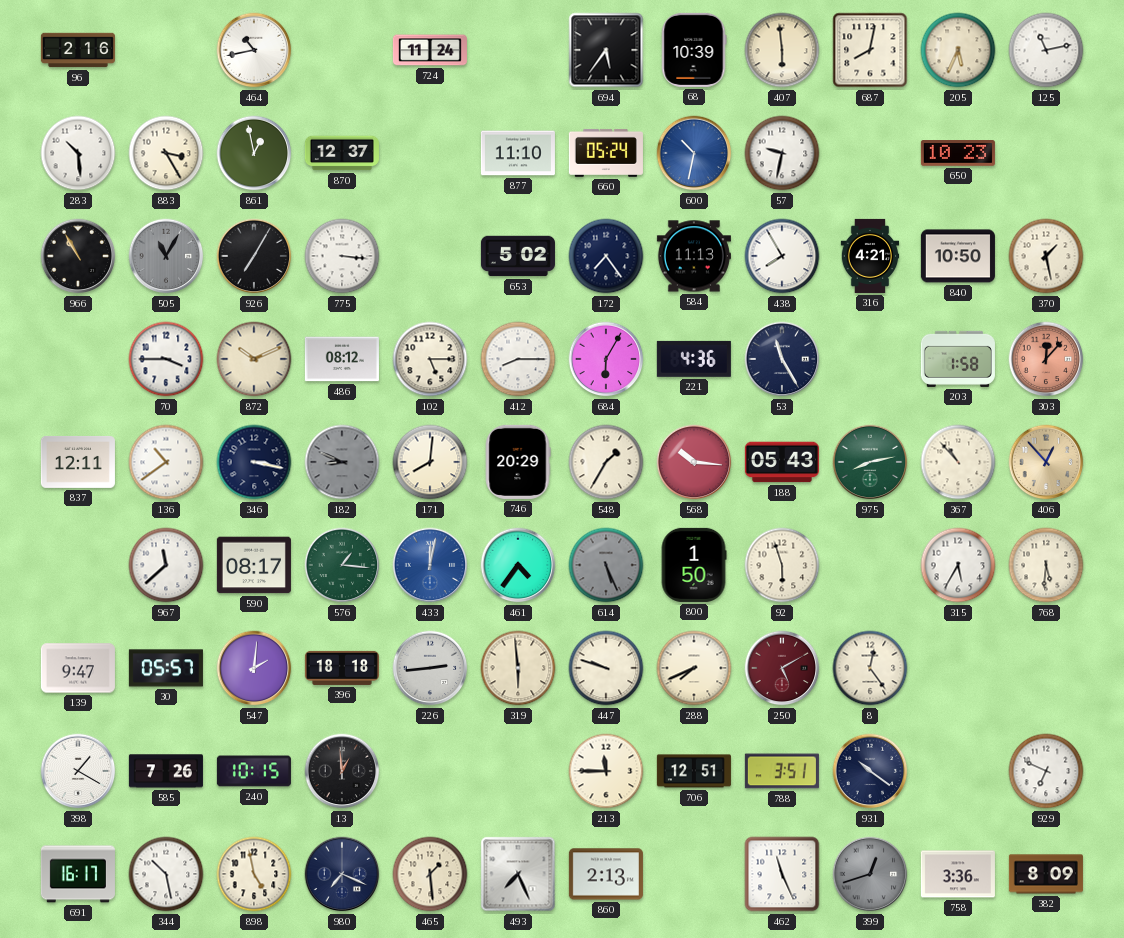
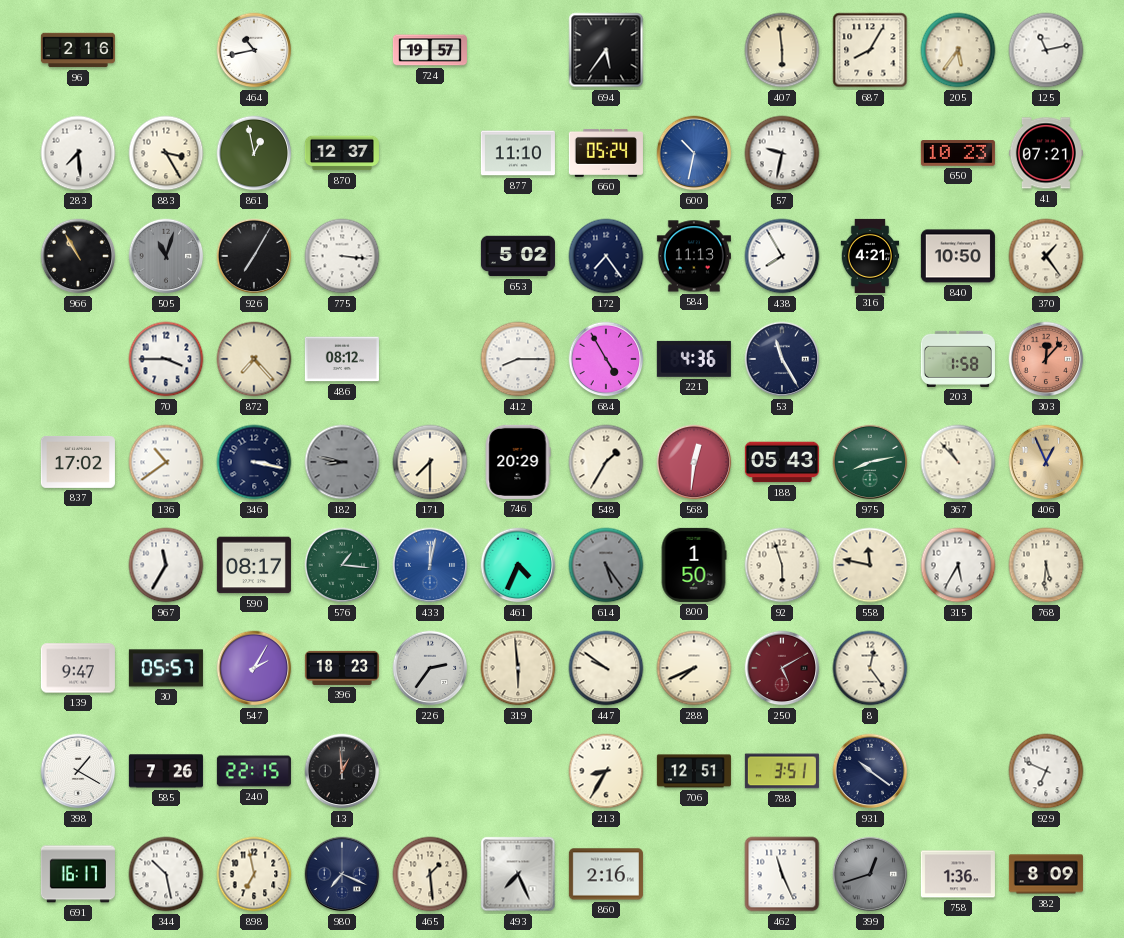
724: 11:24 -> 19:57
68: 10:39 -> none
687: 8:02 -> 8:05
205: 5:34 -> 5:36
283: 10:29 -> 7:29
41: none -> 07:21
505: 11:05 -> 11:03
370: 1:28 -> 1:24
872: 10:11 -> 7:23
102: 5:15 -> none
684: 6:05 -> 4:55
837: 12:11 -> 17:02
182: 8:49 -> 8:47
171: 8:01 -> 7:30
568: 10:16 -> 12:31
406: 12:53 -> 12:56
967: 11:38 -> 11:35
461: 4:36 -> 4:34
614: 5:26 -> 5:24
558: none -> 11:47
547: 2:01 -> 2:05
396: 18:18 -> 18:23
226: 2:44 -> 2:36
447: 9:48 -> 9:51
240: 10:15 -> 22:15
213: 11:45 -> 8:35
898: 4:58 -> 6:58
860: 2:13 -> 2:16
758: 3:36 -> 1:36
